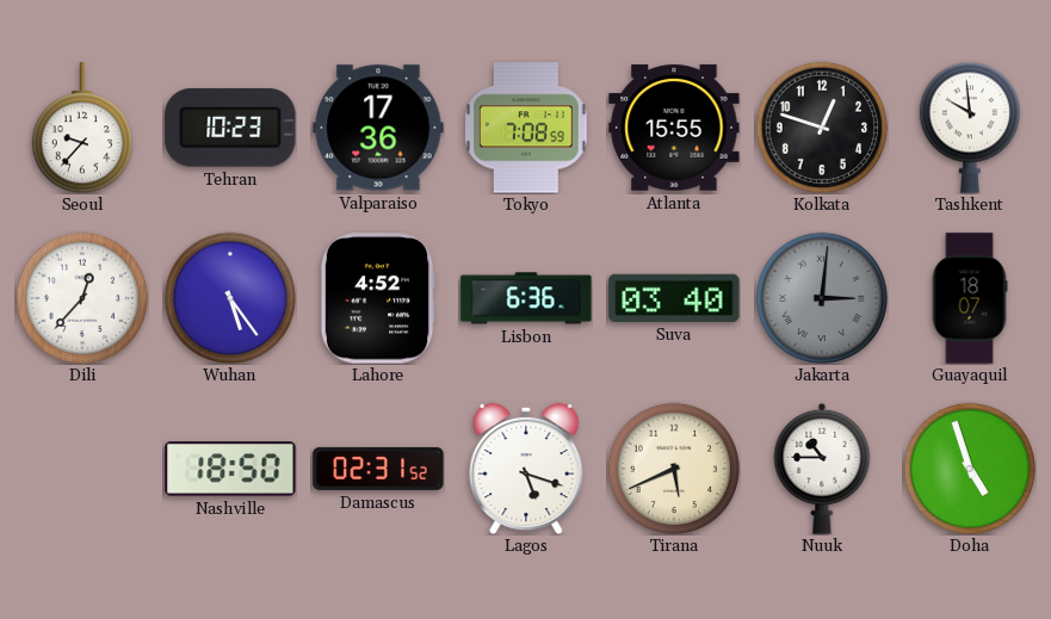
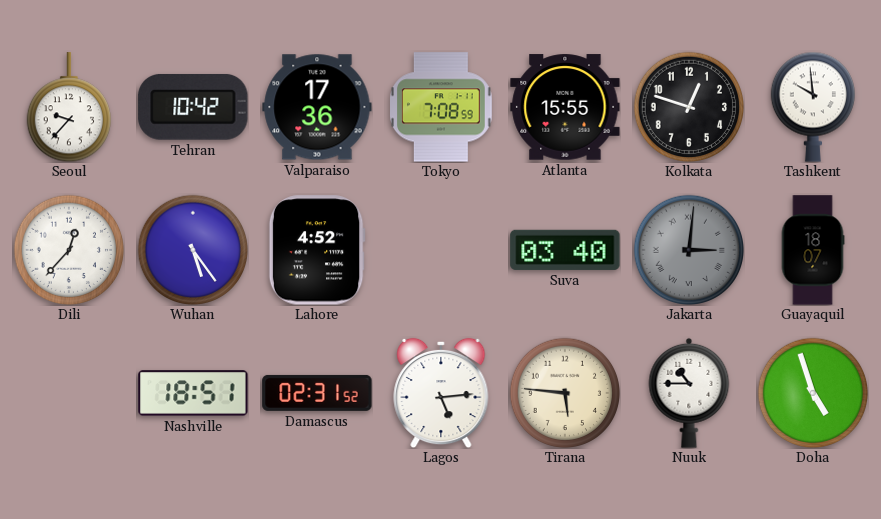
Tehran: 10:23 -> 10:42
Lisbon: 6:36 -> none
Nashville: 18:50 -> 18:51
Lagos: 5:18 -> 5:14
Tirana: 5:41 -> 5:46
